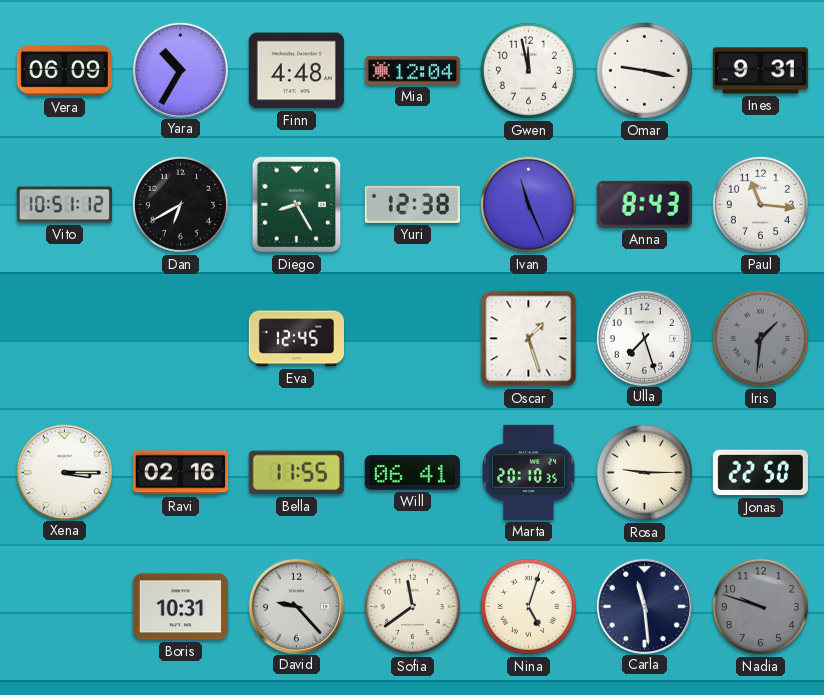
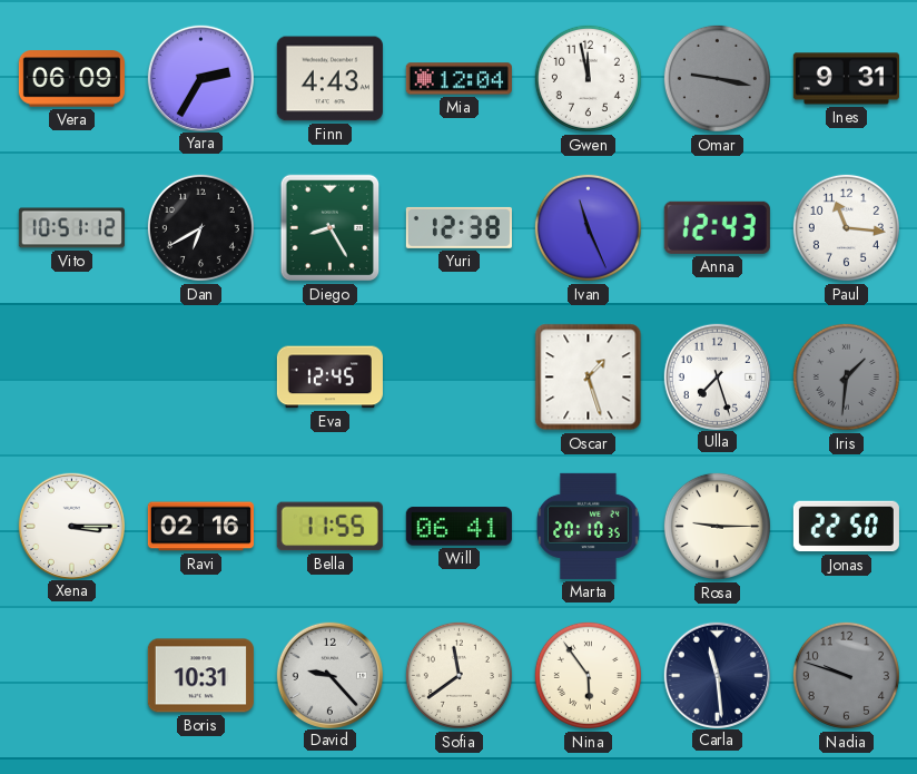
Yara: 10:35 -> 2:35
Finn: 4:48 -> 4:43
Omar dial: white -> grey
Anna: 8:43 -> 12:43
Nina: 5:03 -> 5:54
